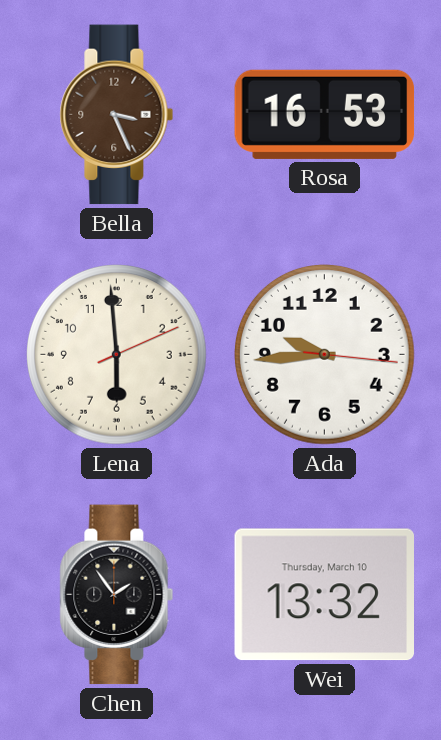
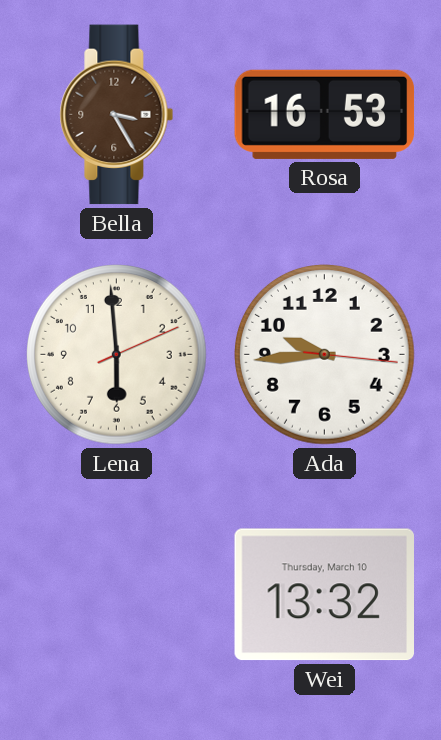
Bella: 3:26 -> 3:25
Chen: 1:54 -> none
